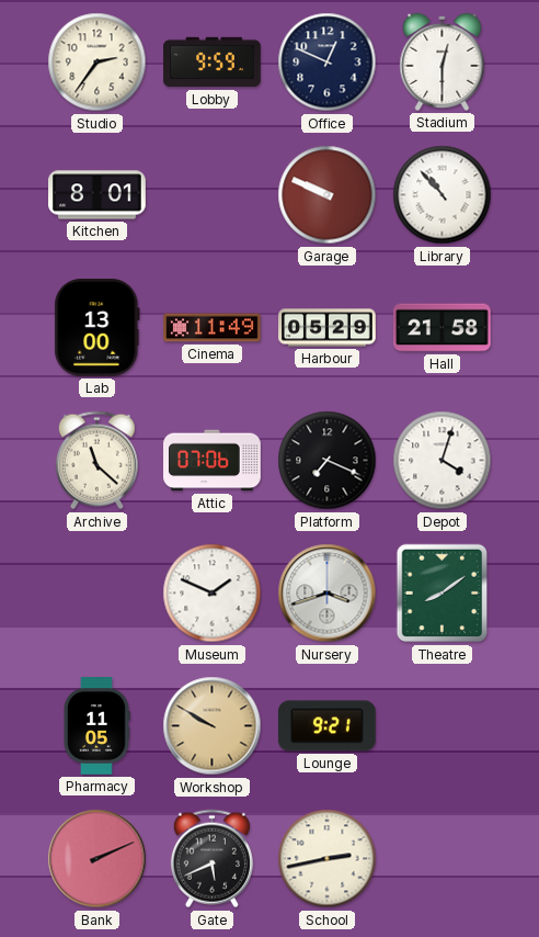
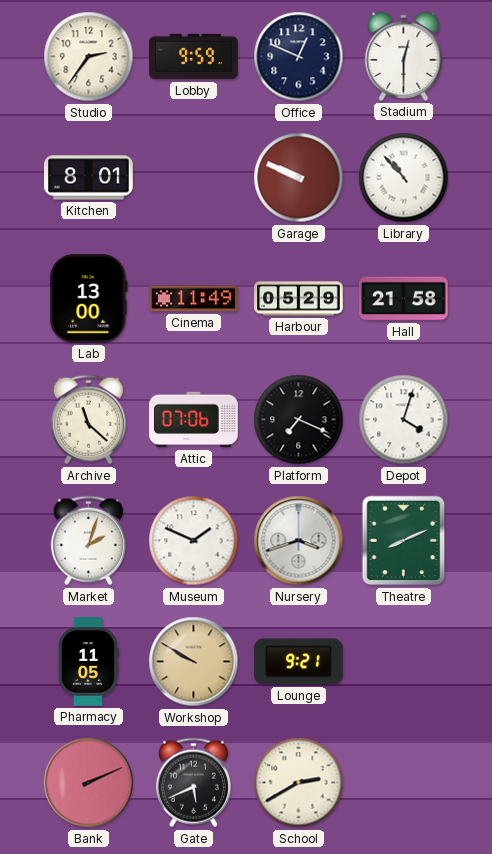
Market: none -> 2:03
Theatre: 8:09 -> 8:11
School: 2:43 -> 2:40
